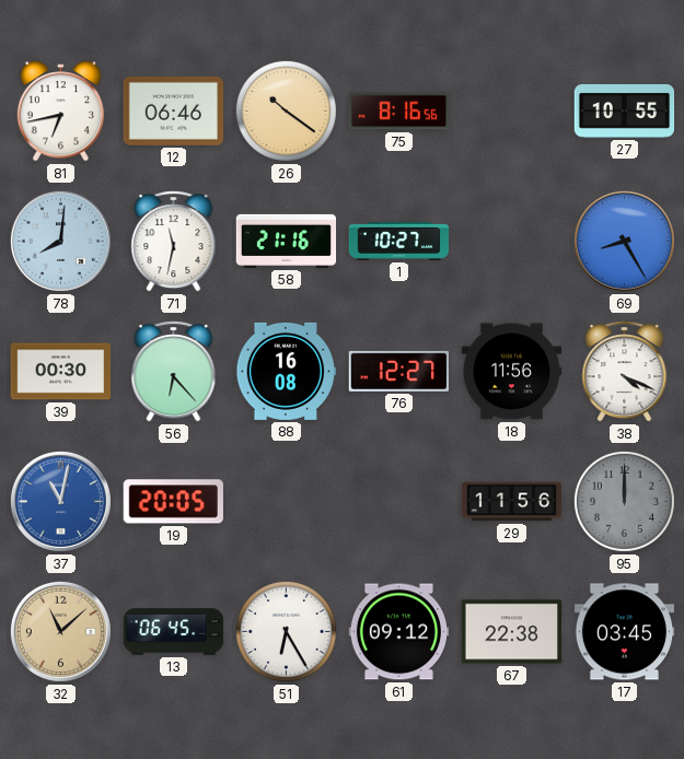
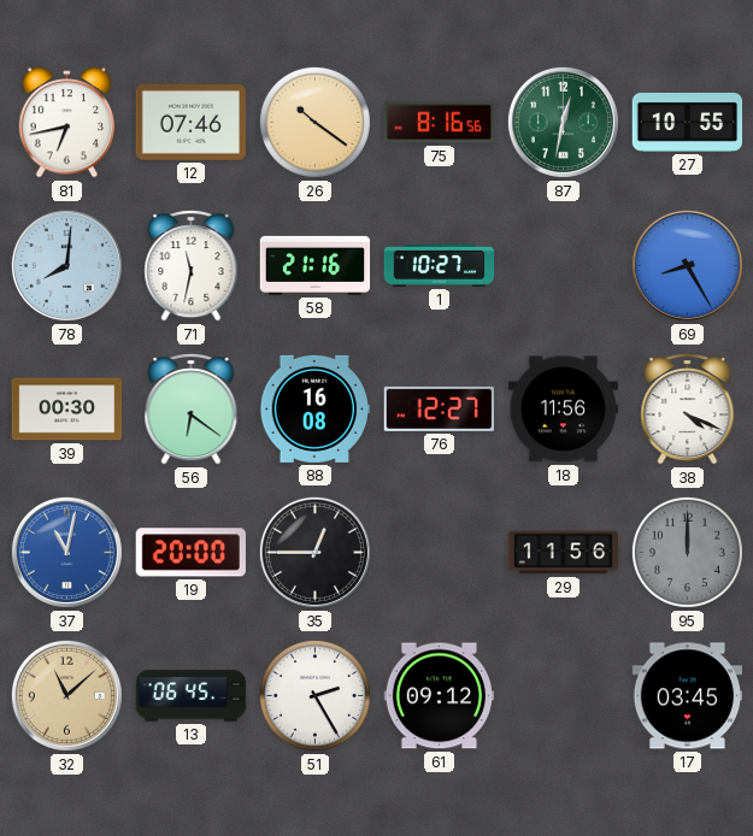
12: 06:46 -> 07:46
87: none -> 12:32
56: 6:23 -> 6:21
19: 20:05 -> 20:00
35: none -> 12:45
51: 6:25 -> 2:25
67: 22:38 -> none
